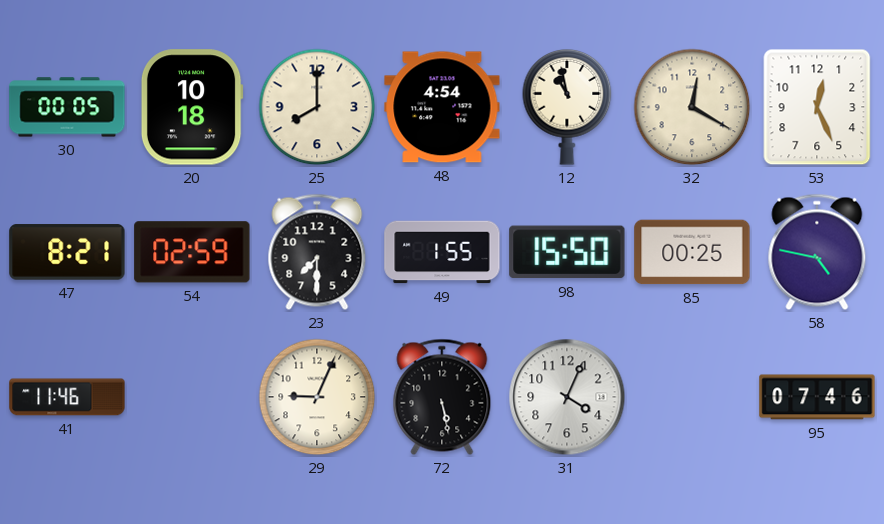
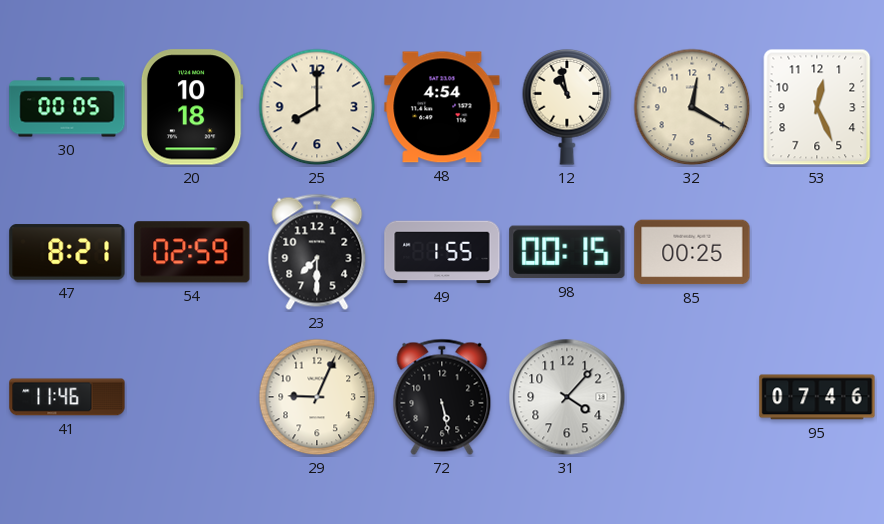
98: 15:50 -> 00:15
58: 4:47 -> none
31: 4:04 -> 4:07
